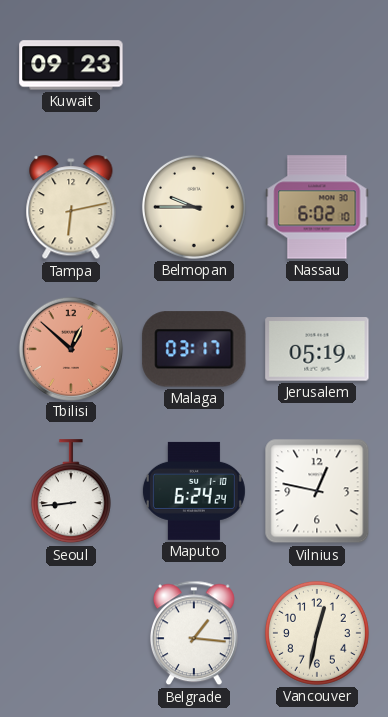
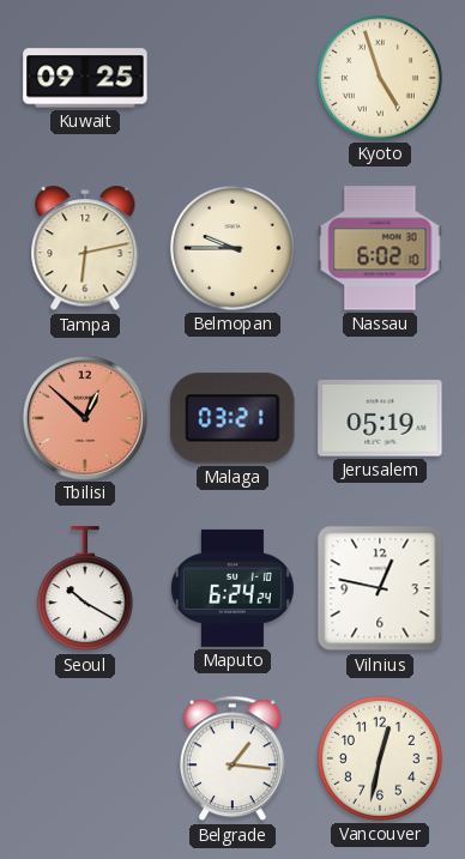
Kuwait: 09:23 -> 09:25
Kyoto: none -> 4:57
Malaga: 03:17 -> 03:21
Seoul: 8:44 -> 10:20
